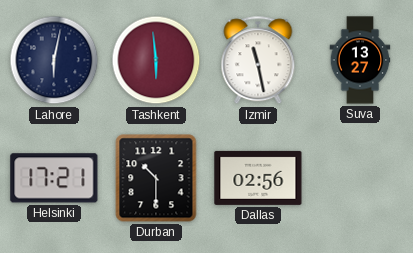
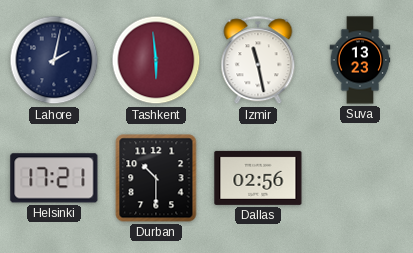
Lahore: 6:02 -> 2:02
Suva: 13:27 -> 13:23
